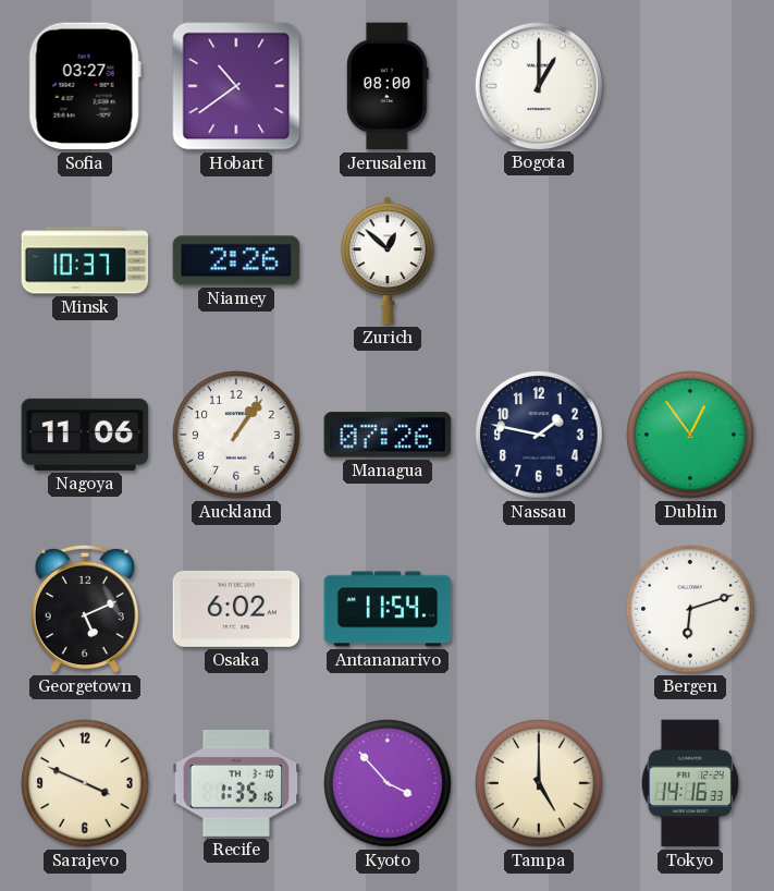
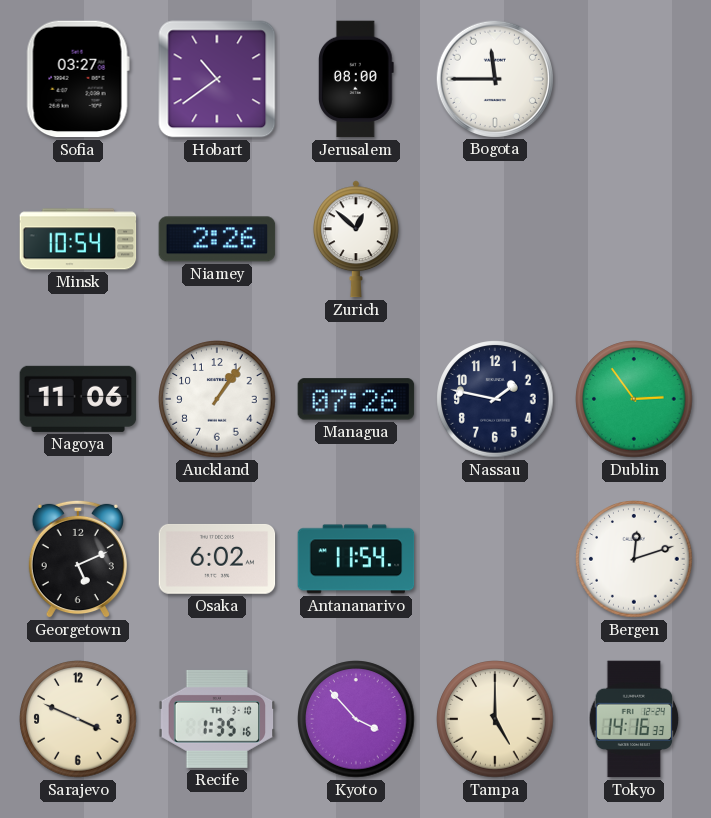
Bogota: 1:00 -> 11:45
Minsk: 10:37 -> 10:54
Dublin: 12:54 -> 2:54
Bergen: 6:12 -> 12:12
